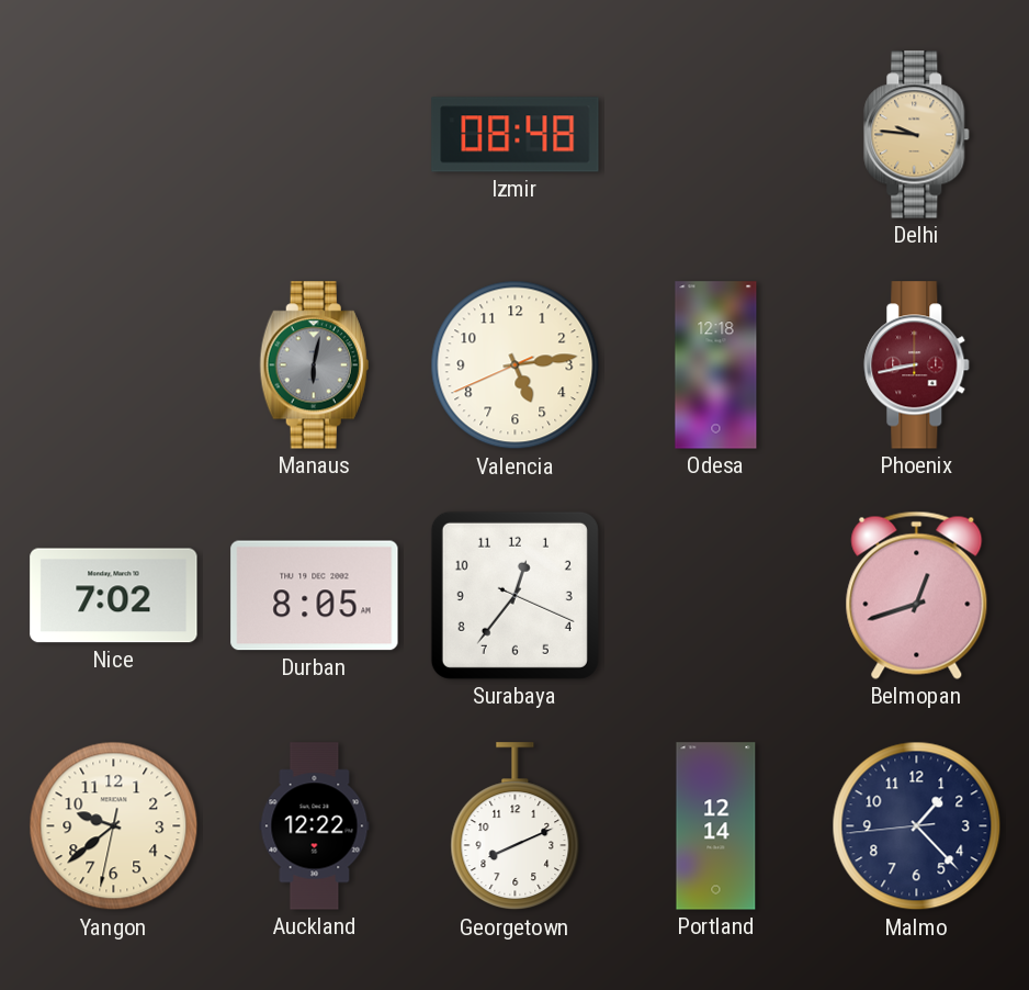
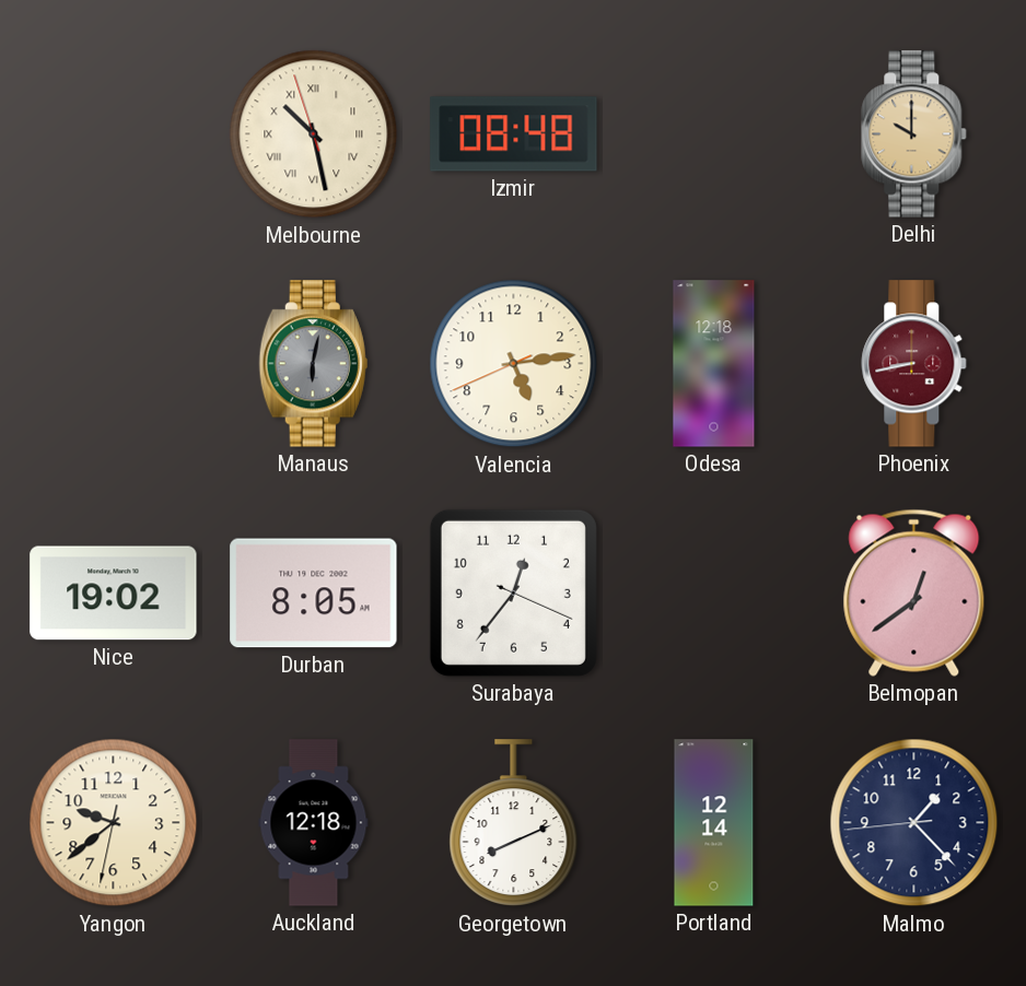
Melbourne: none -> 10:27
Delhi: 9:46 -> 10:00
Nice: 7:02 -> 19:02
Belmopan: 12:42 -> 12:39
Auckland: 12:22 -> 12:18
